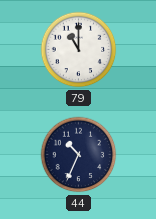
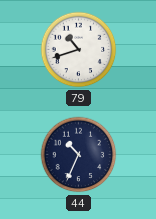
79: 11:00 -> 10:42
